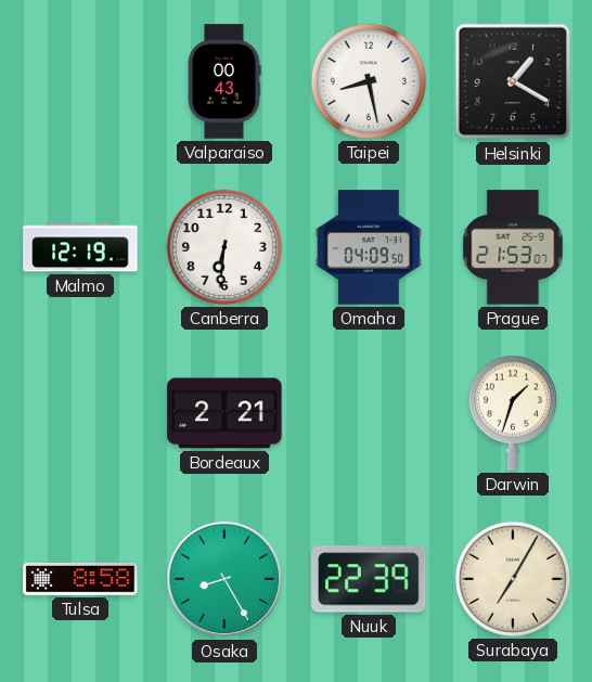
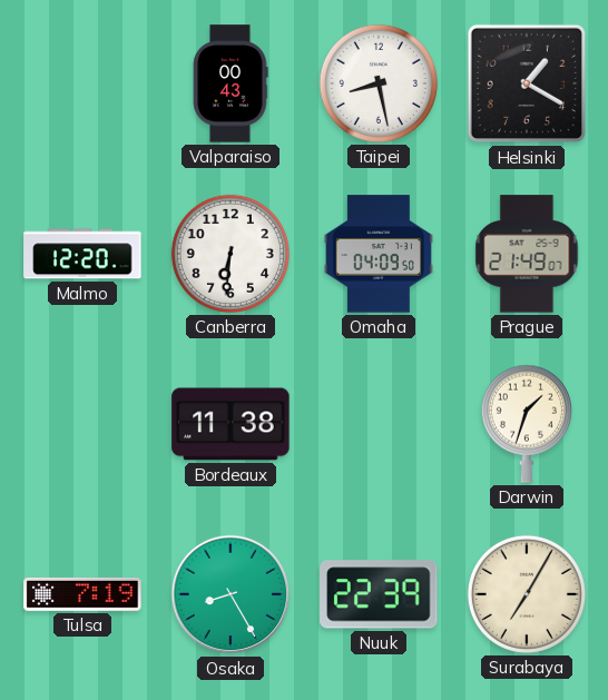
Malmo: 12:19 -> 12:20
Prague: 21:53 -> 21:49
Bordeaux: 2:21 -> 11:38
Tulsa: 8:58 -> 7:19
